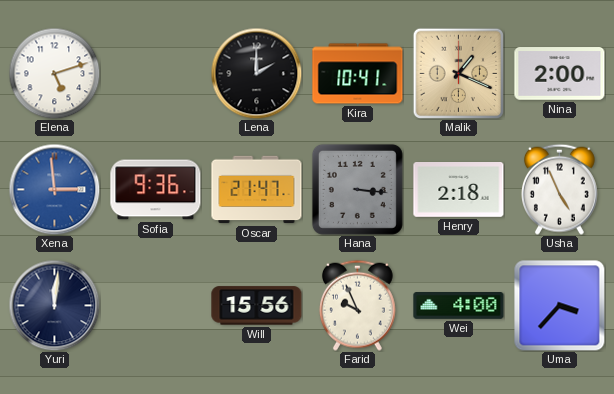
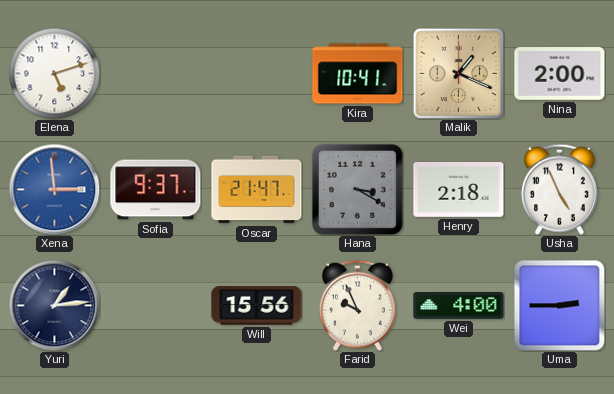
Lena: 2:00 -> none
Sofia: 9:36 -> 9:37
Hana: 3:16 -> 3:20
Yuri: 12:01 -> 1:14
Uma: 3:37 -> 2:45
